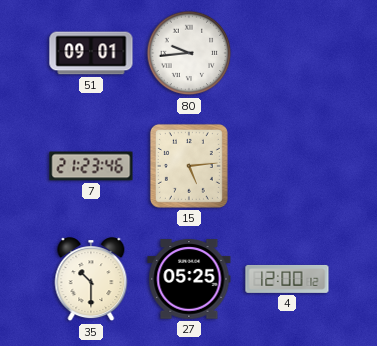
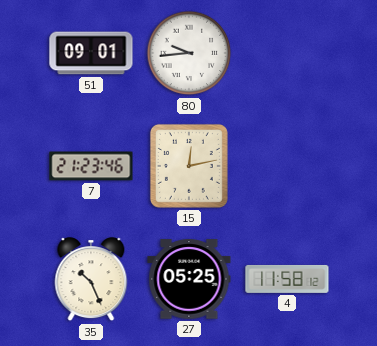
15: 5:14 -> 12:13
35: 10:30 -> 10:26
4: 12:00 -> 11:58
